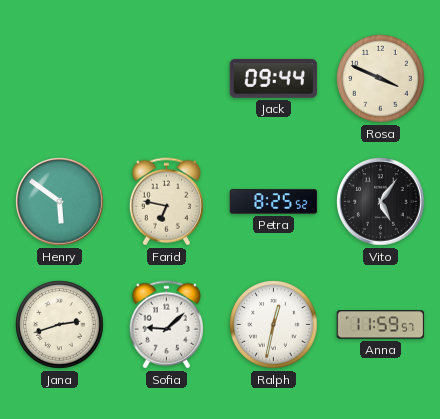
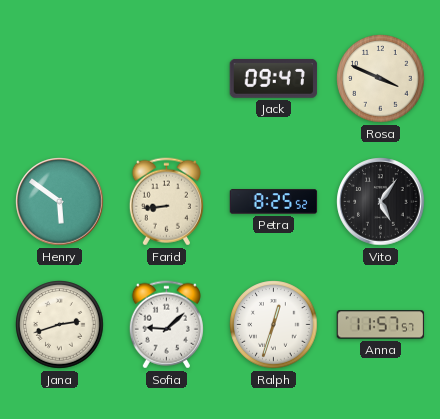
Jack: 09:44 -> 09:47
Farid: 6:47 -> 8:44
Ralph: 12:32 -> 12:33
Anna: 11:59 -> 11:57
